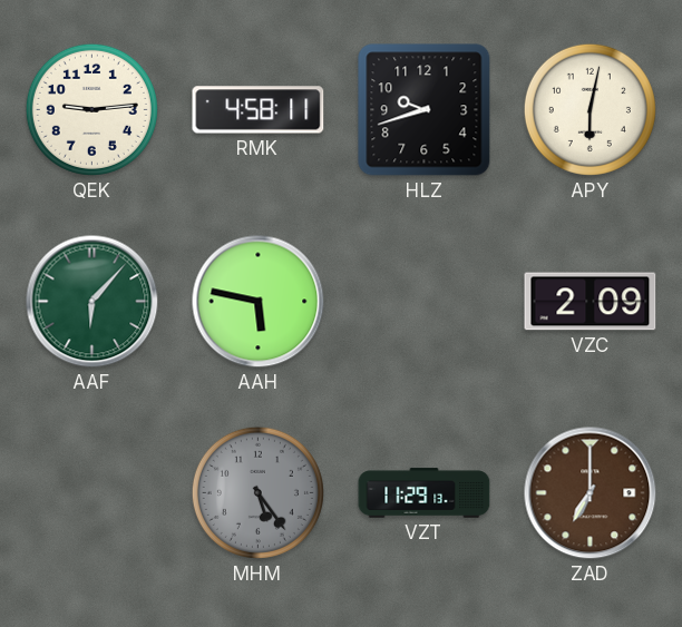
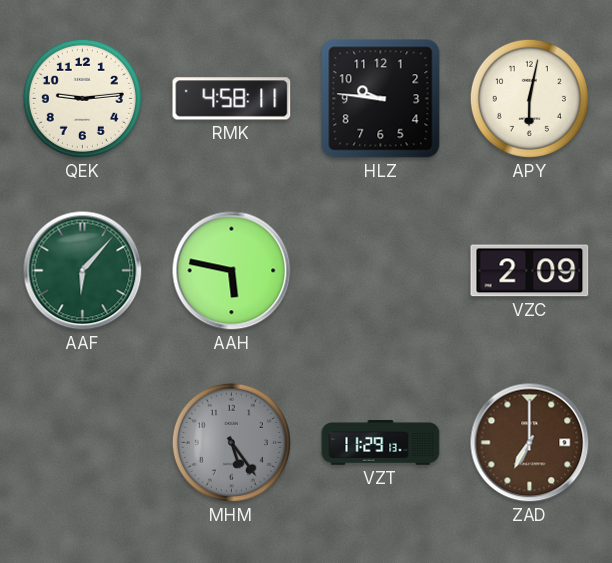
HLZ: 9:42 -> 9:46
